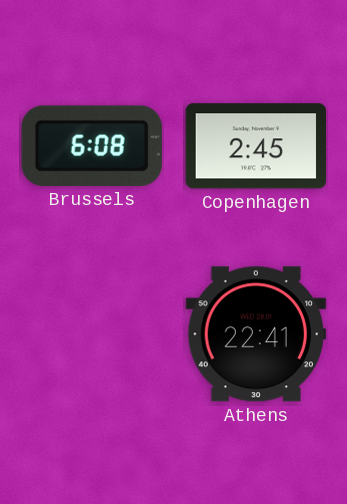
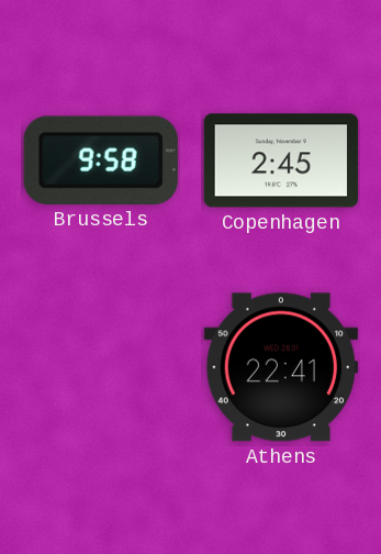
Brussels: 6:08 -> 9:58
